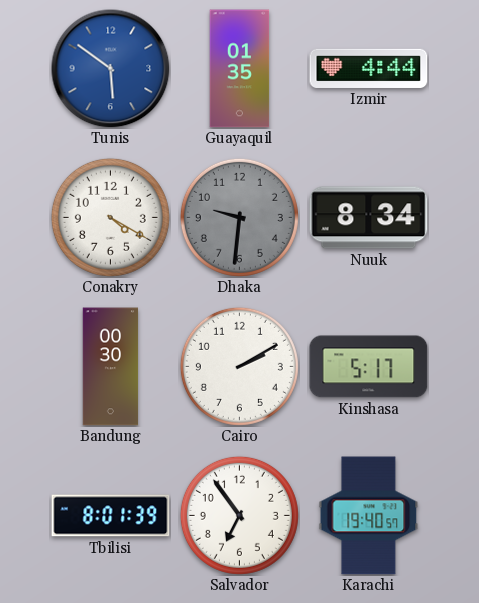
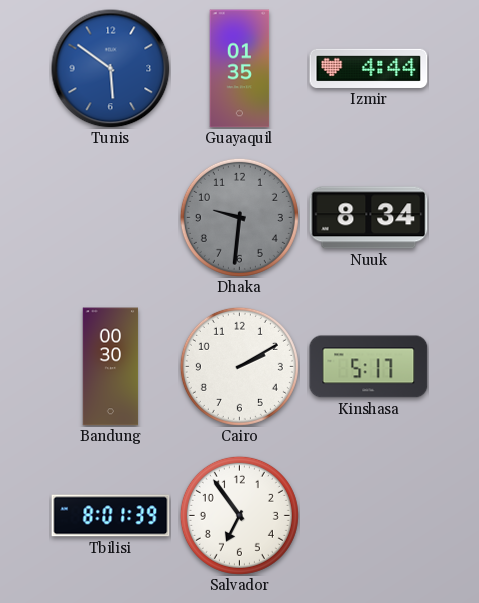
Conakry: 4:20 -> none
Karachi: 19:40 -> none
